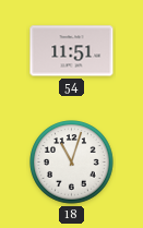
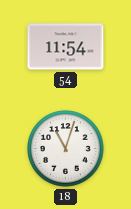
54: 11:51 -> 11:54
